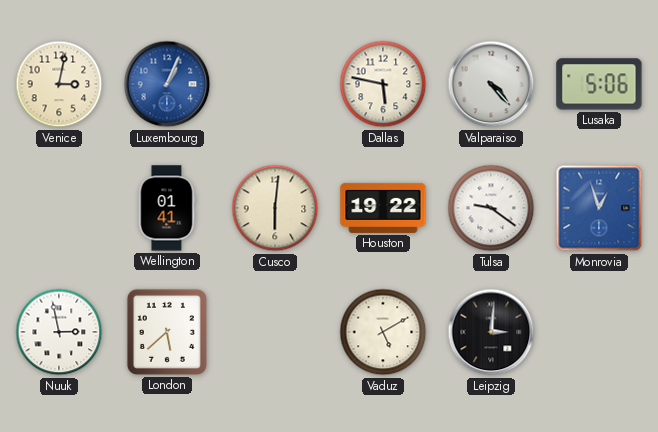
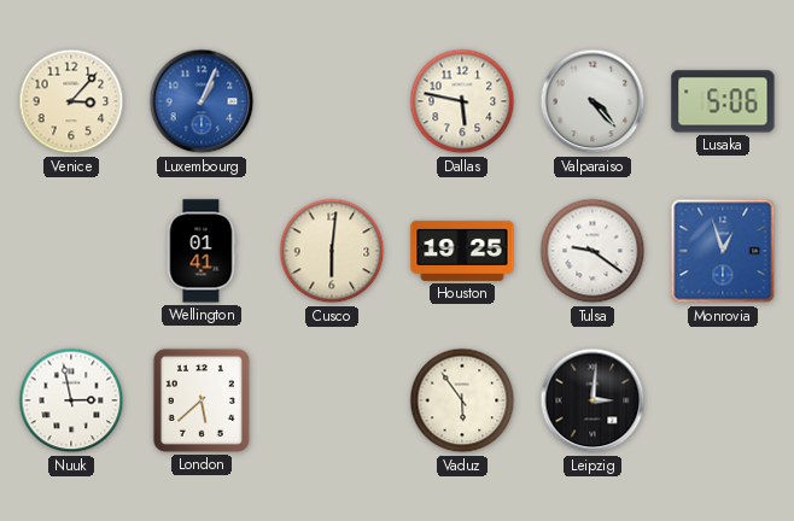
Venice: 3:02 -> 3:07
Houston: 19:22 -> 19:25
Vaduz: 5:10 -> 5:54
